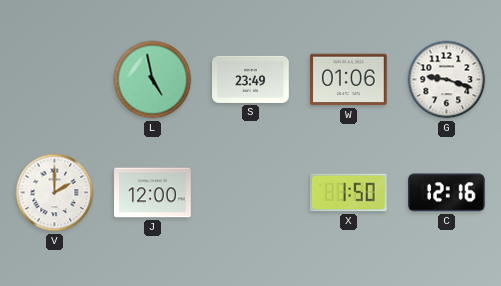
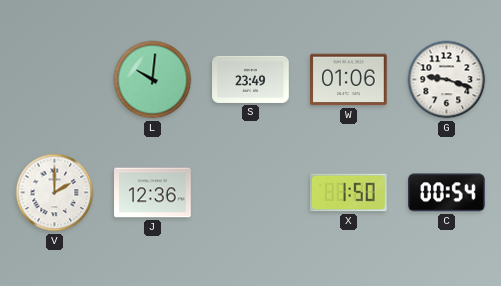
L: 4:58 -> 10:01
J: 12:00 -> 12:36
C: 12:16 -> 00:54
